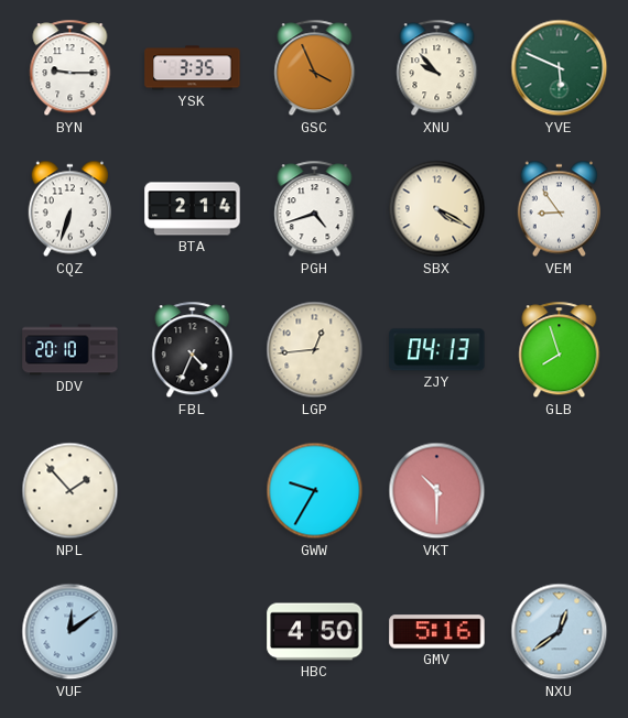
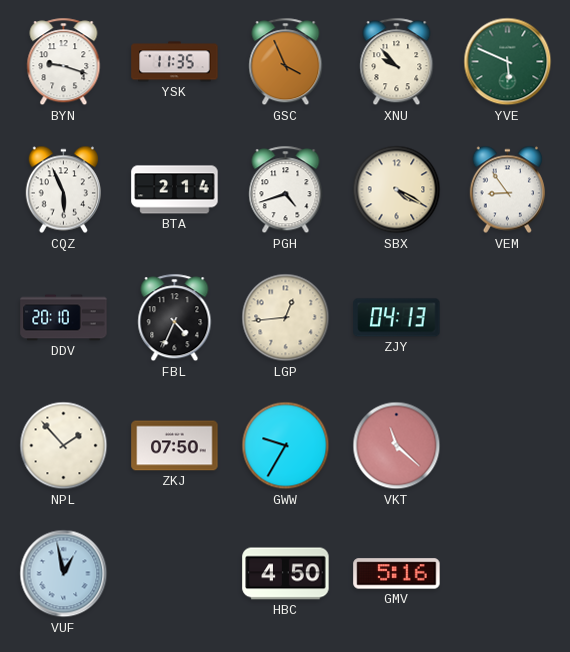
BYN: 9:15 -> 9:18
YSK: 3:35 -> 11:35
CQZ: 6:33 -> 5:56
GLB: 7:57 -> none
ZKJ: none -> 07:50
VKT: 10:30 -> 11:22
VUF: 12:09 -> 12:58
NXU: 12:39 -> none
